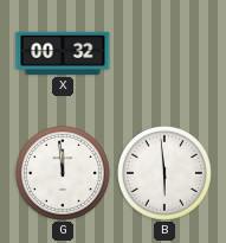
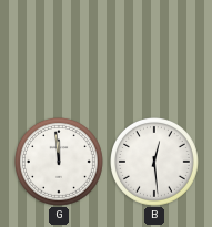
X: 00:32 -> none
B: 5:59 -> 12:29
